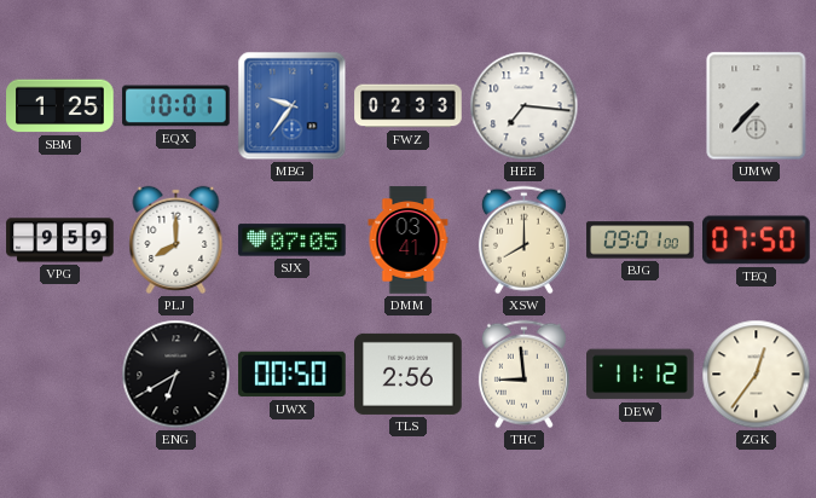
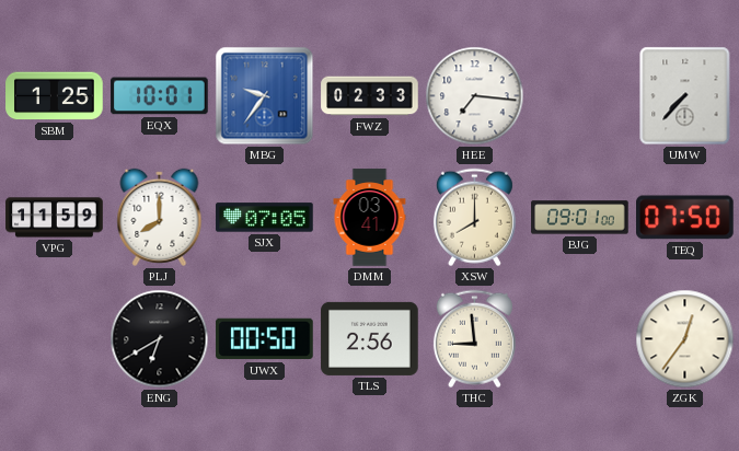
VPG: 9:59 -> 11:59
DEW: 11:12 -> none
